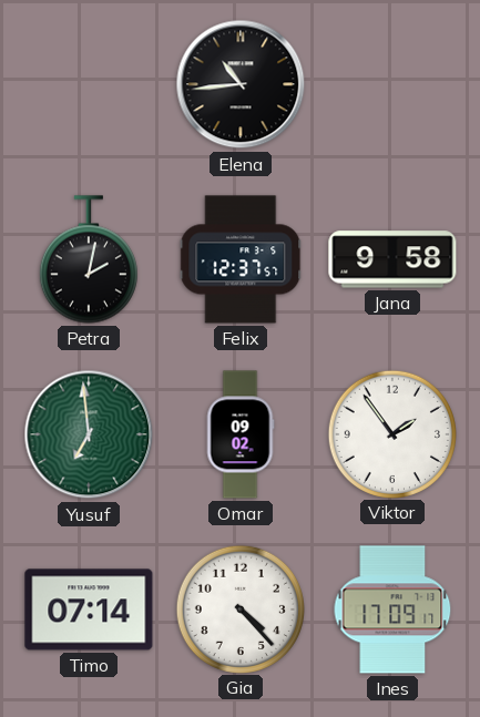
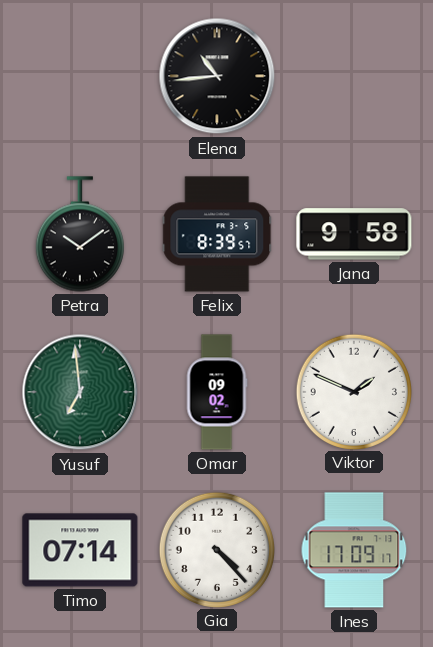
Petra: 2:02 -> 10:09
Felix: 12:37 -> 8:39
Viktor: 1:54 -> 1:49
